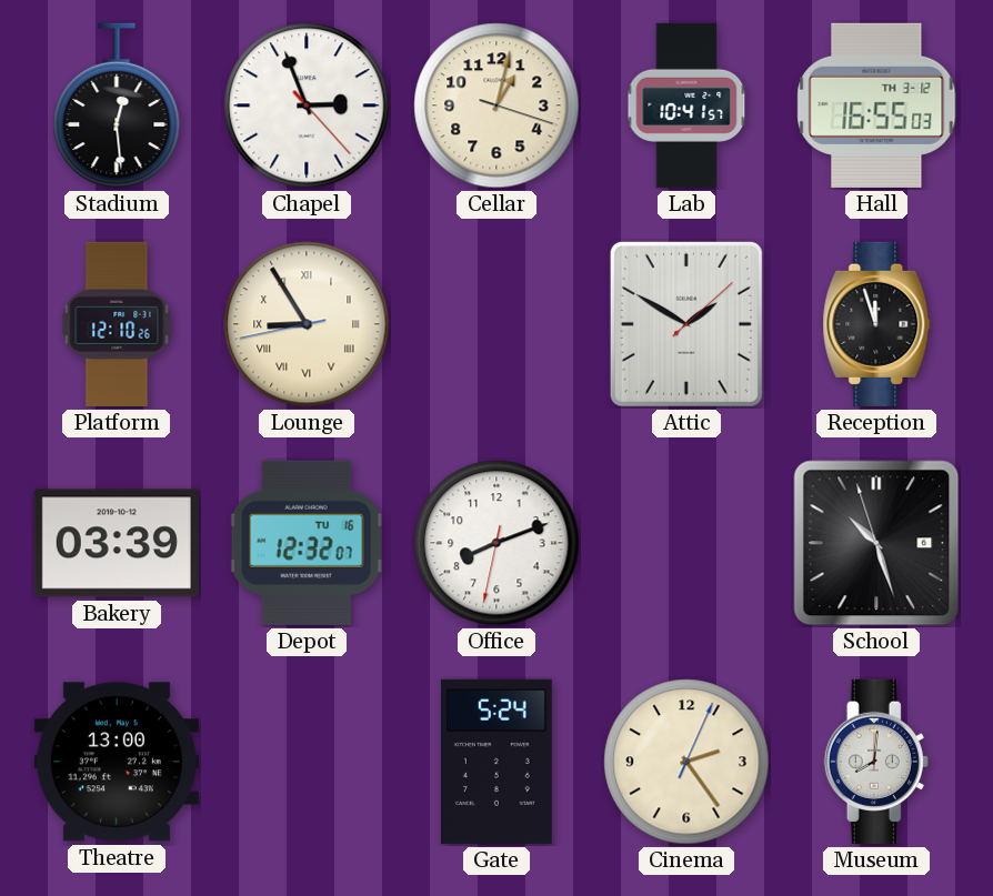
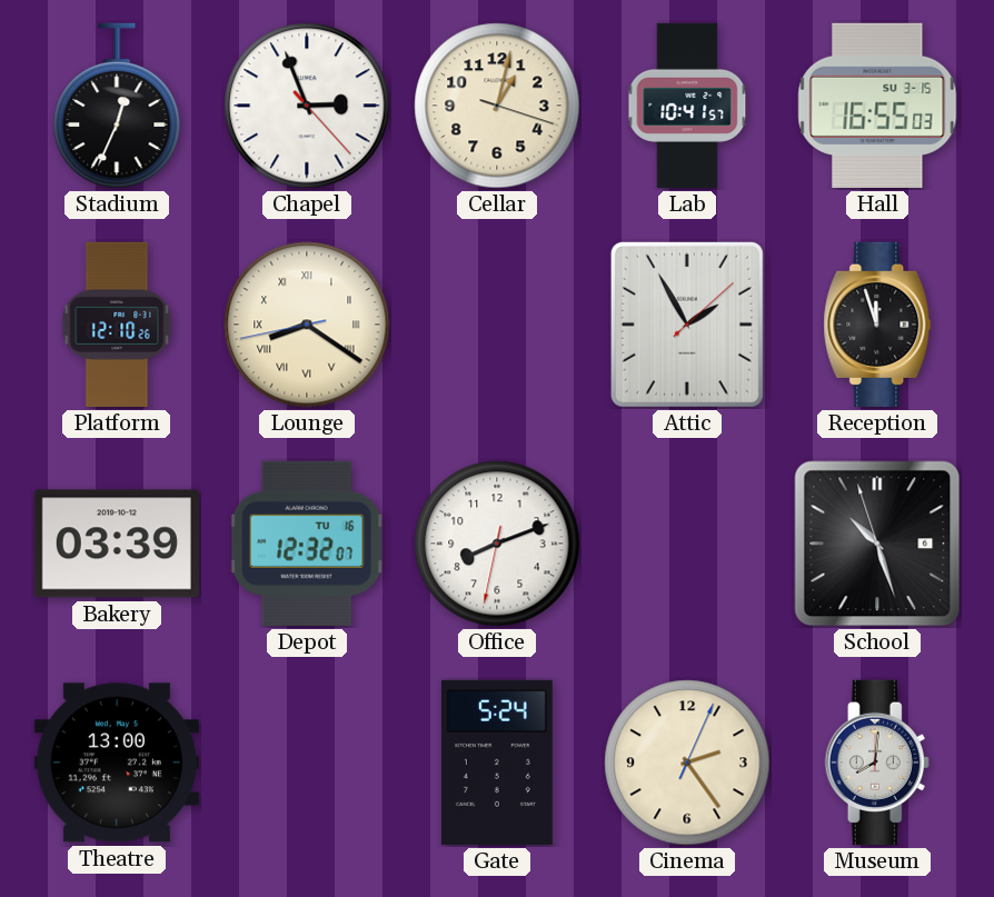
Stadium: 12:29 -> 12:34
Hall date: TH 3-12 -> SU 3-15
Lounge: 8:54 -> 8:20
Attic: 1:50 -> 1:55
